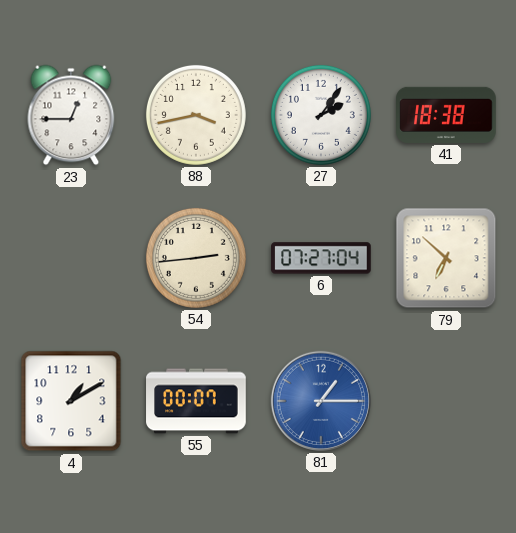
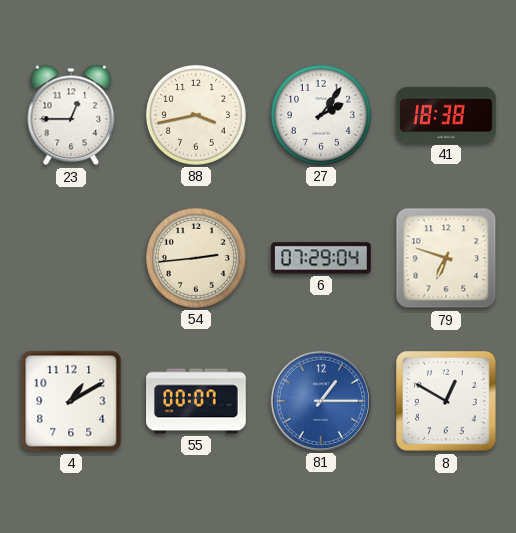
6: 07:27 -> 07:29
79: 6:52 -> 6:48
8: none -> 12:50
